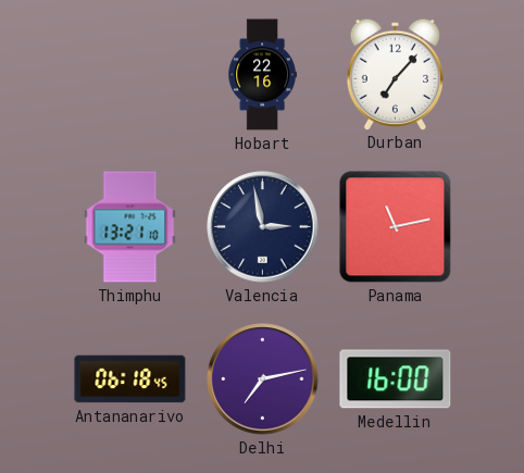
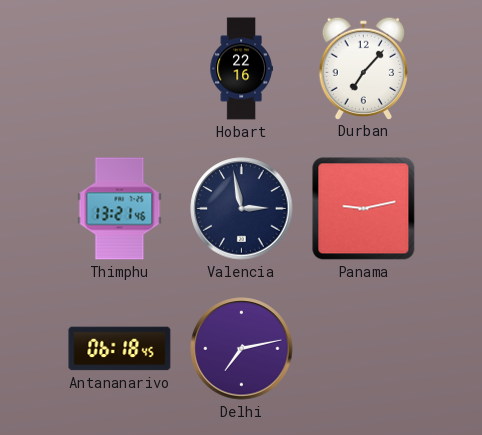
Thimphu: 13:21:10 -> 13:21:46
Panama: 11:13 -> 9:13
Medellin: 16:00 -> none
